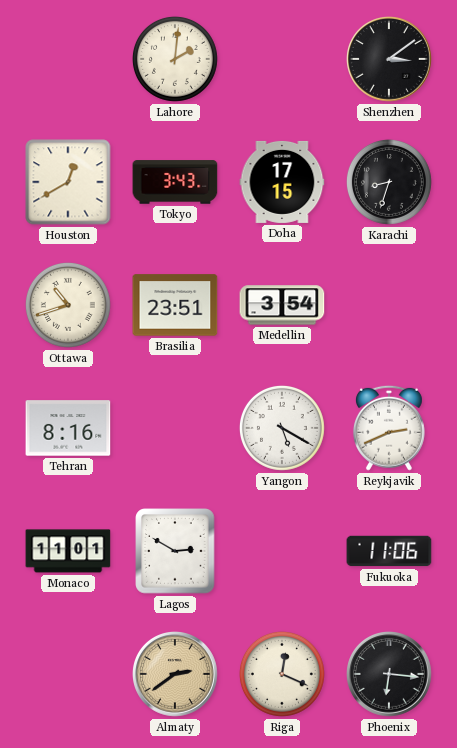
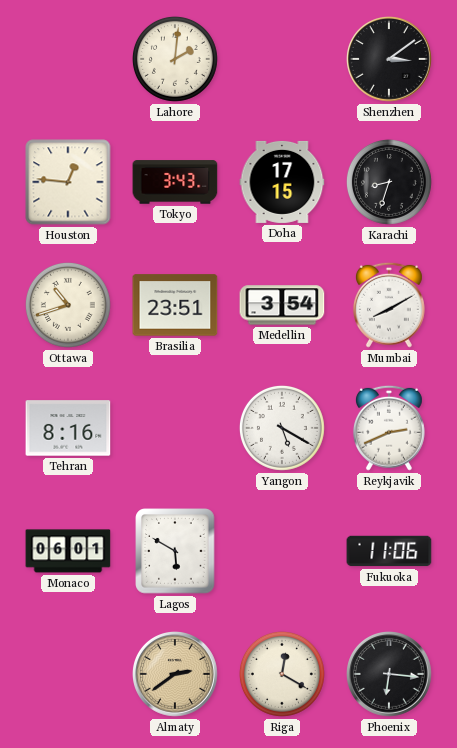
Houston: 12:40 -> 12:46
Mumbai: none -> 8:10
Monaco: 11:01 -> 06:01
Lagos: 2:50 -> 5:50
Riga: 12:19 -> 12:20
